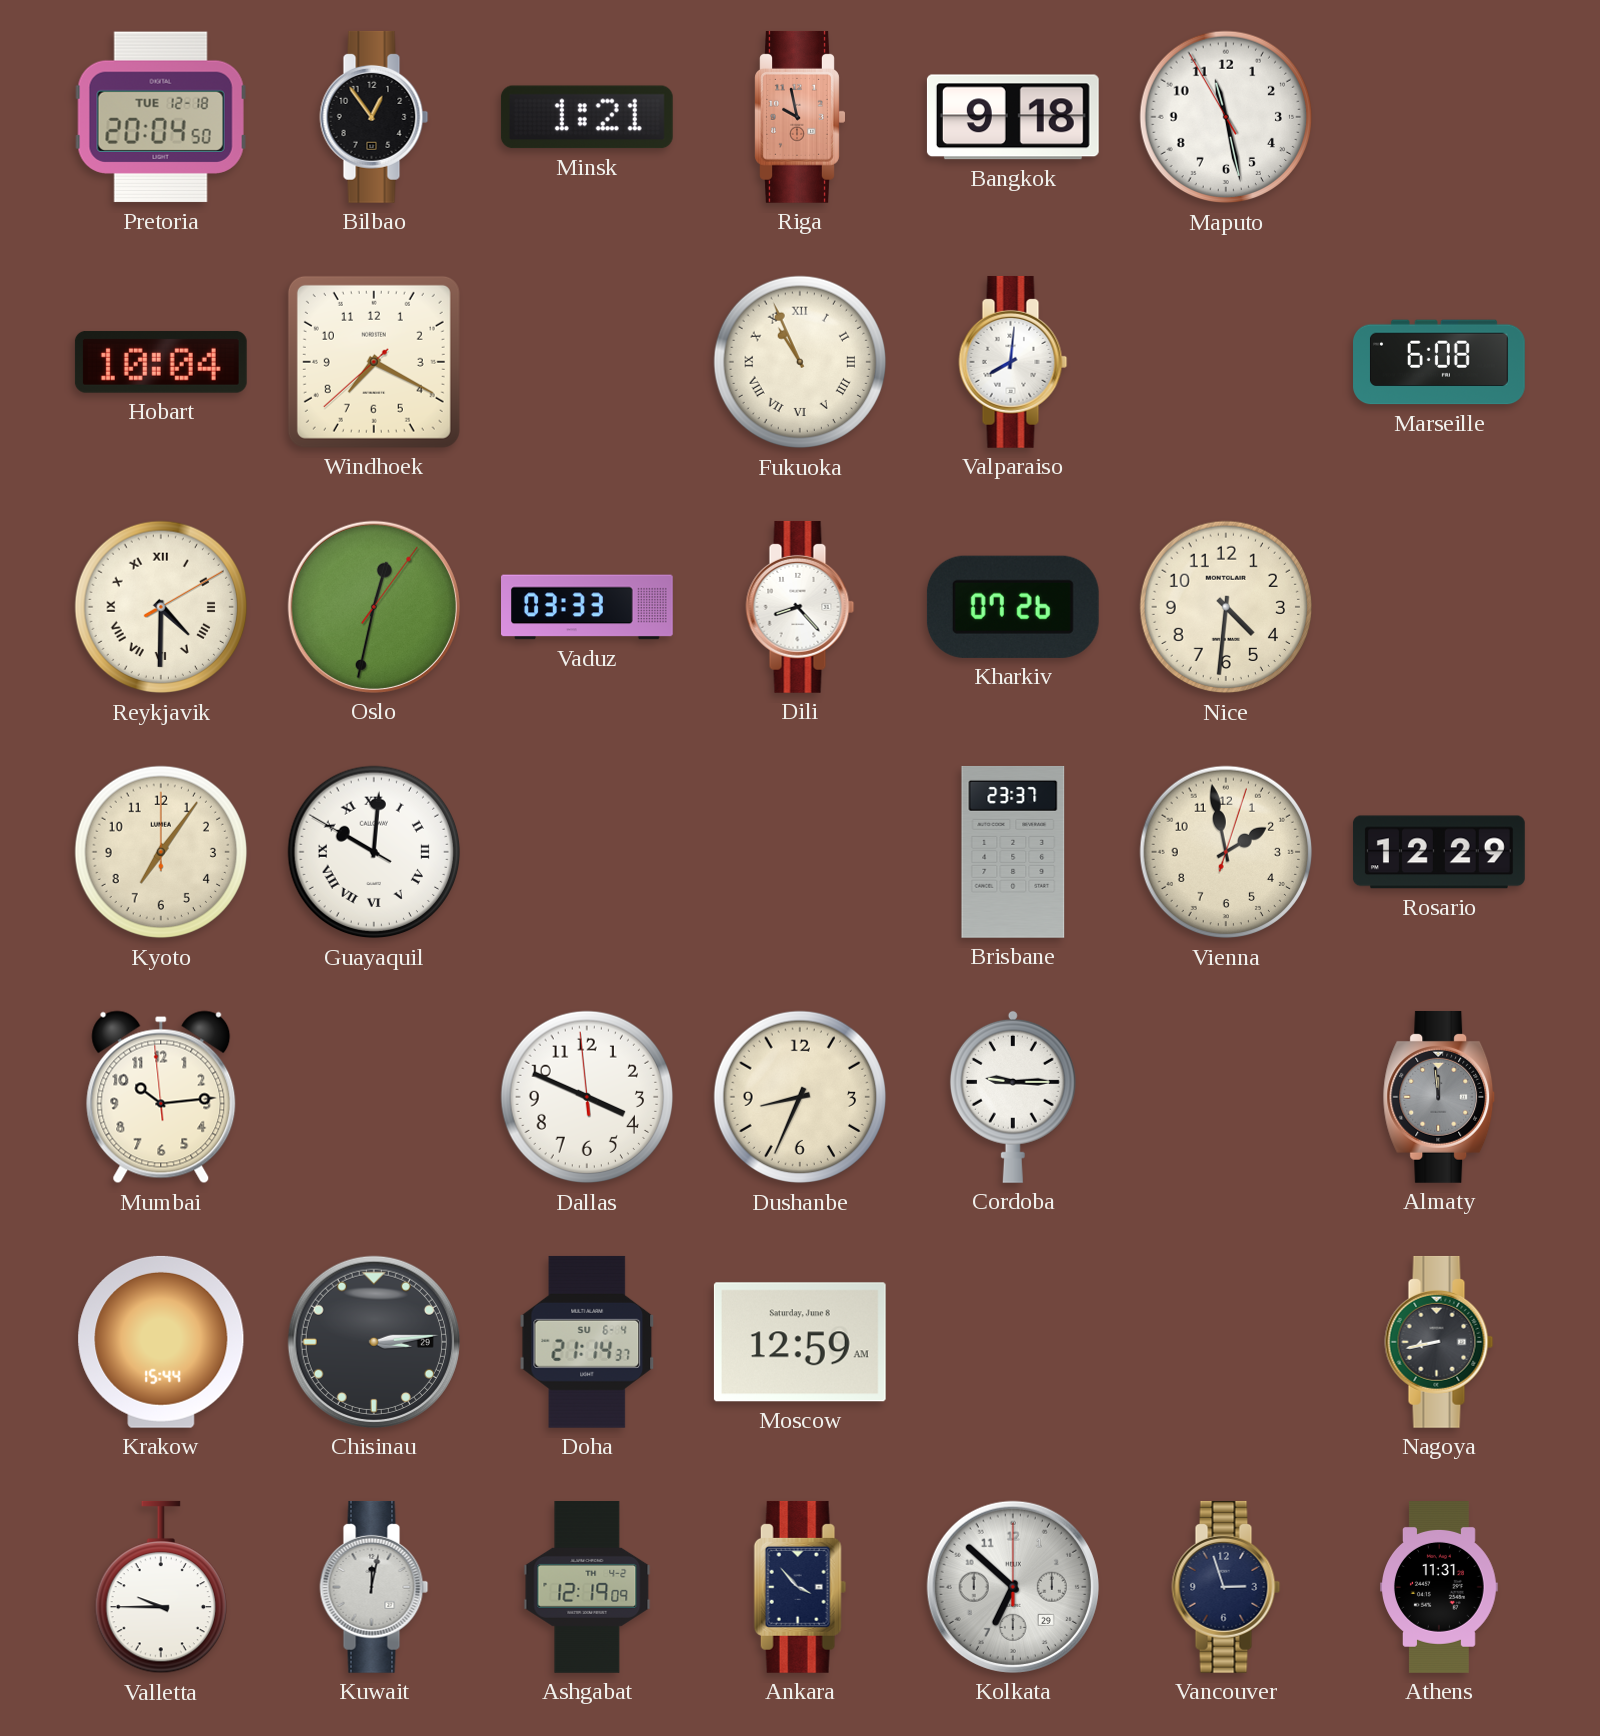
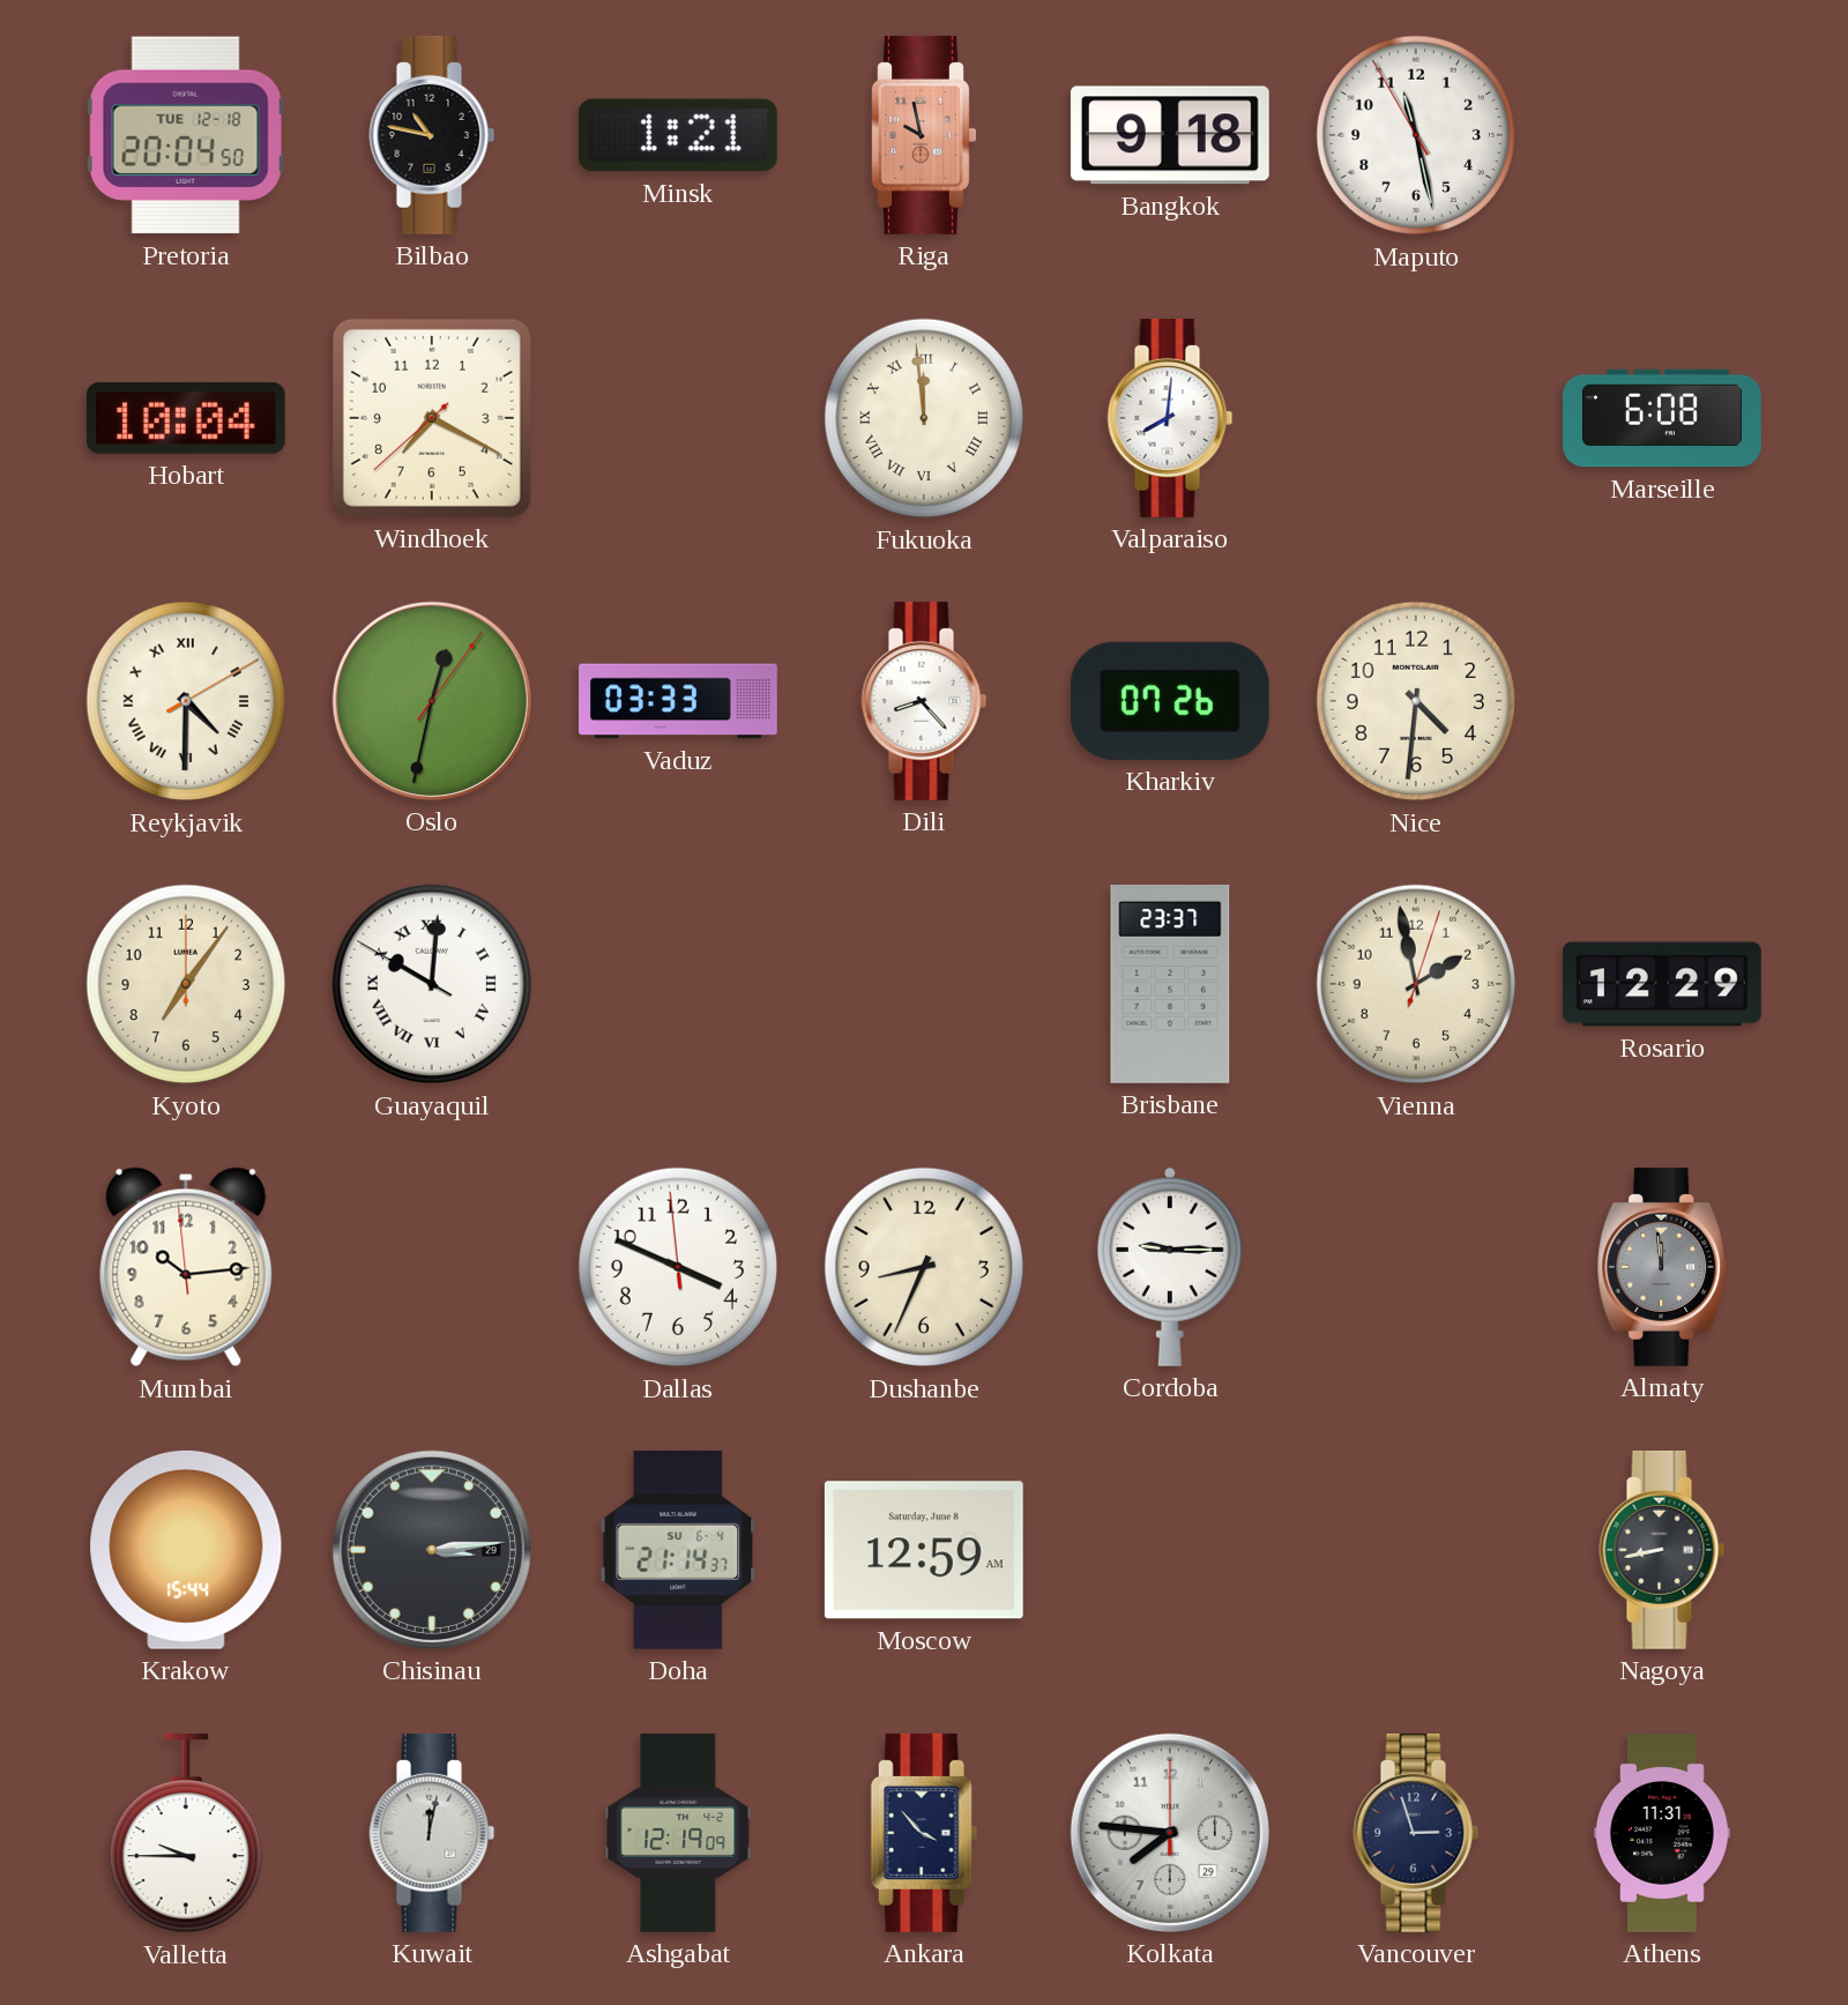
Bilbao: 12:54 -> 10:47
Fukuoka: 10:56 -> 11:59
Kolkata: 6:52 -> 7:46
